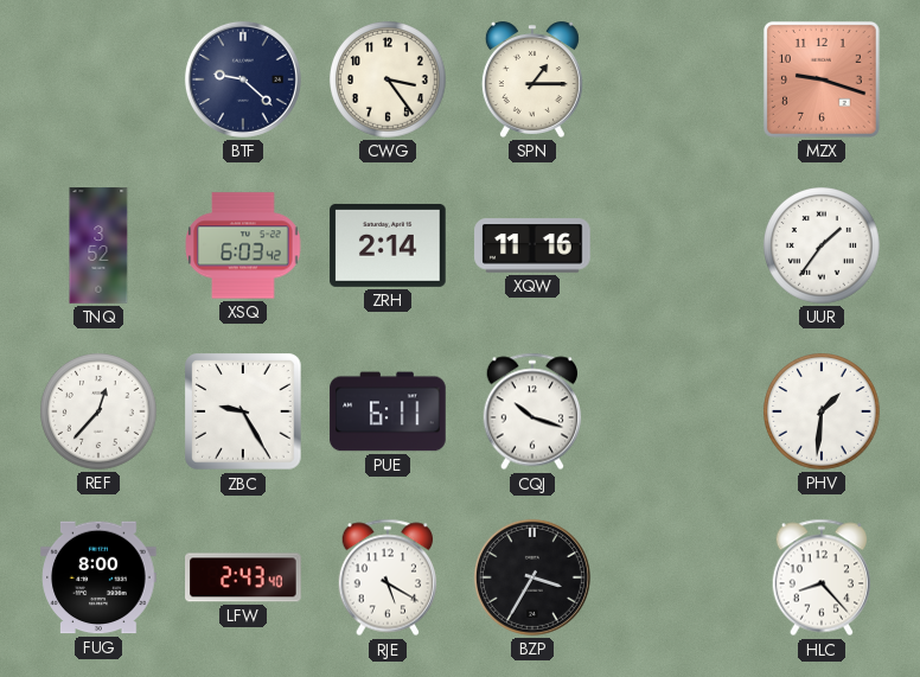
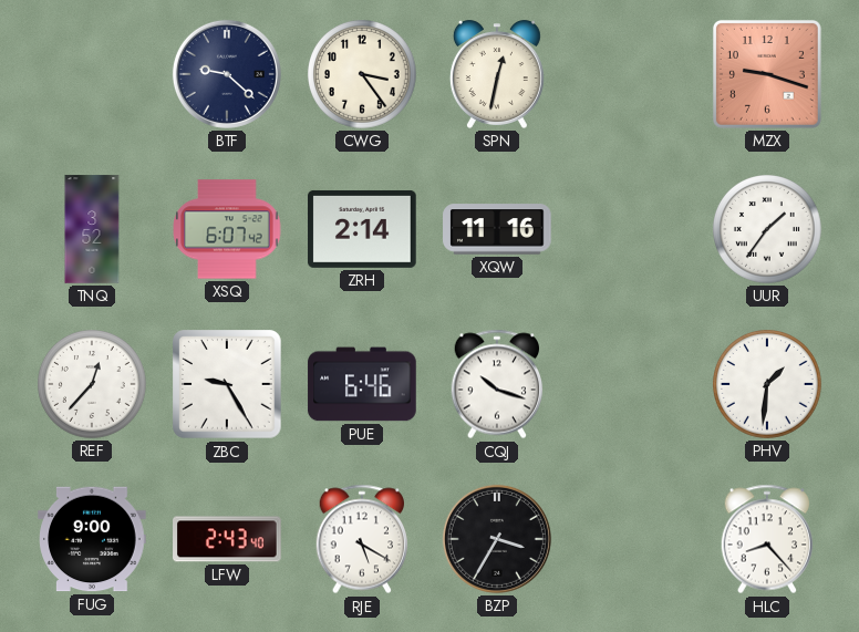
SPN: 1:15 -> 12:32
XSQ: 6:03 -> 6:07
PUE: 6:11 -> 6:46
FUG: 8:00 -> 9:00
